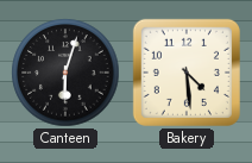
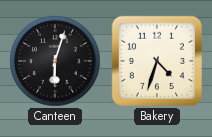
Bakery: 4:29 -> 4:33
